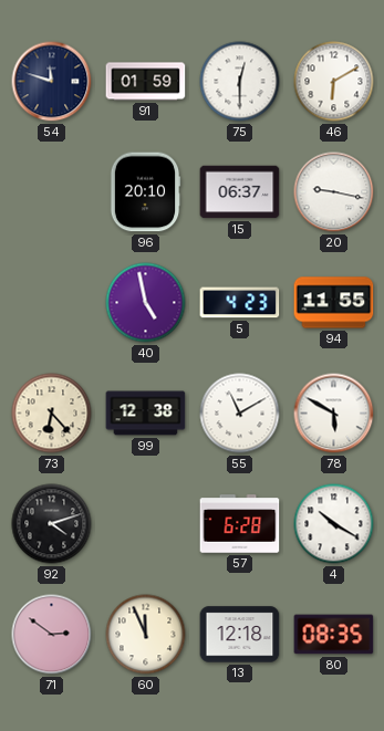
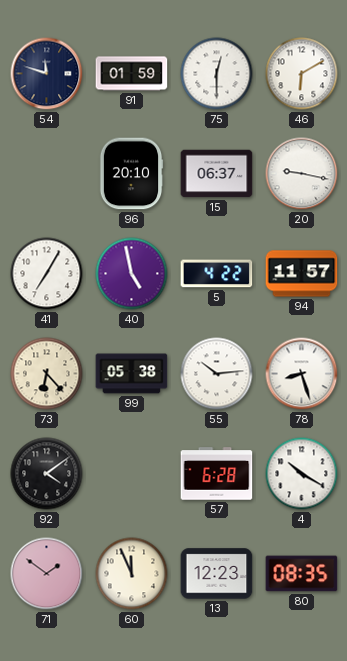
41: none -> 7:05
5: 4:23 -> 4:22
94: 11:55 -> 11:57
99: 12:38 -> 05:38
55: 11:10 -> 10:14
78: 5:50 -> 8:27
92: 4:12 -> 4:09
71: 2:51 -> 1:51
13: 12:18 -> 12:23
